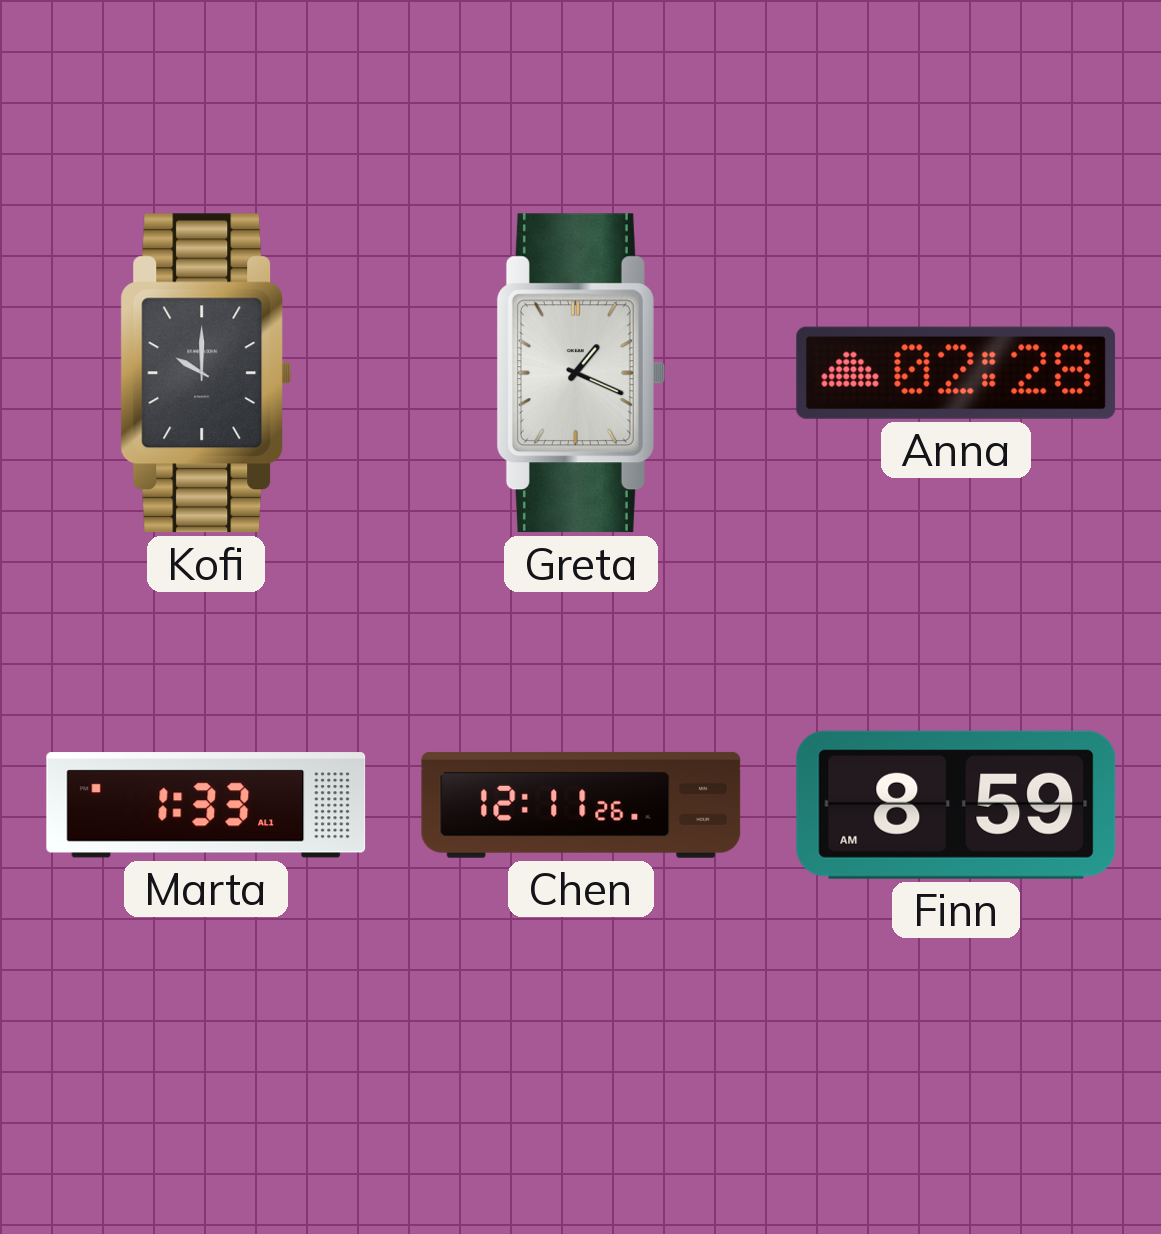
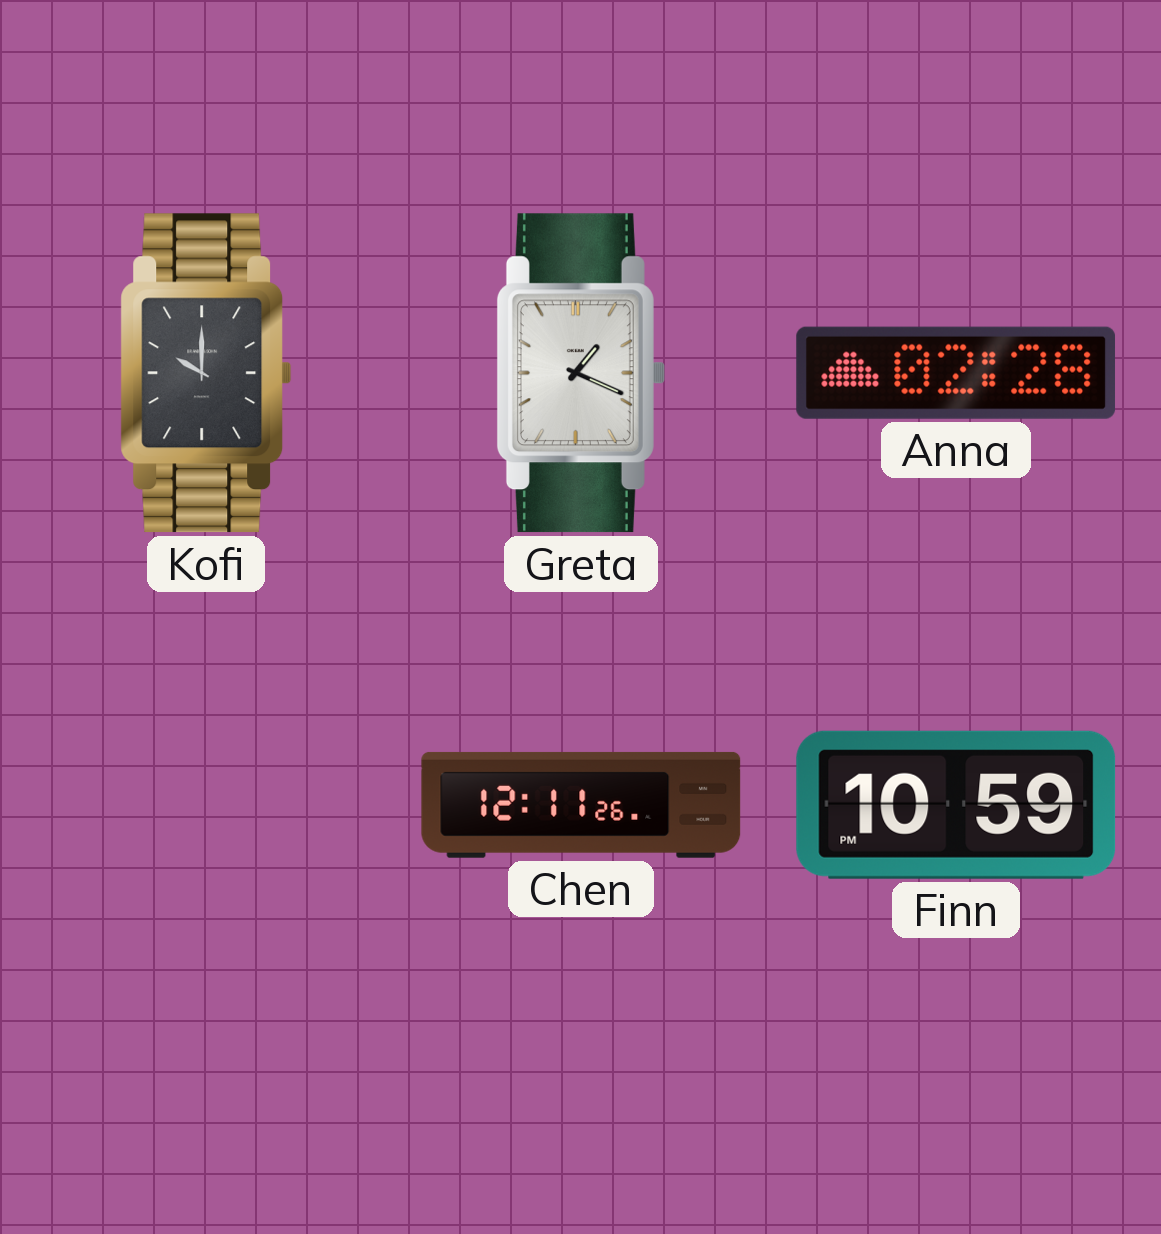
Marta: 1:33 -> none
Finn: 8:59 -> 10:59
